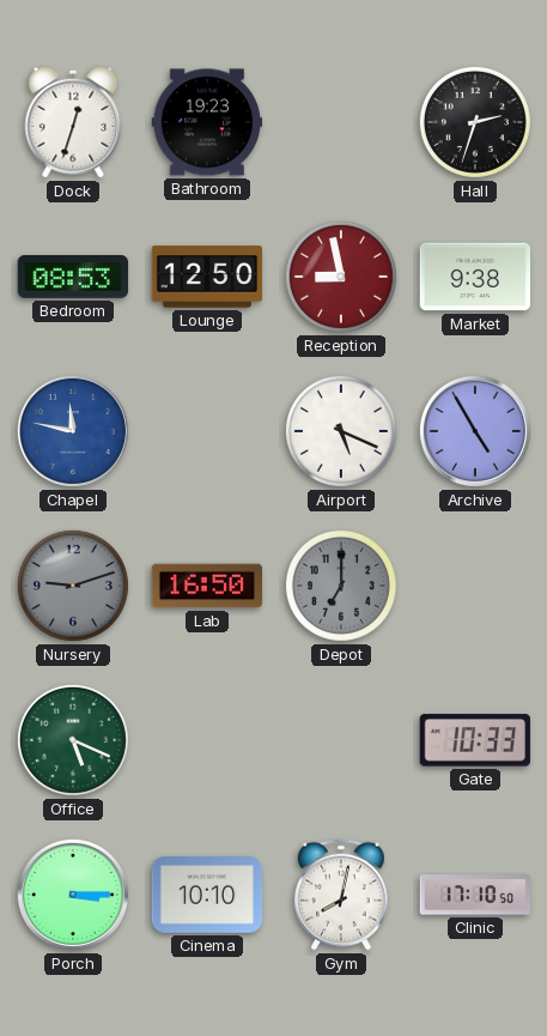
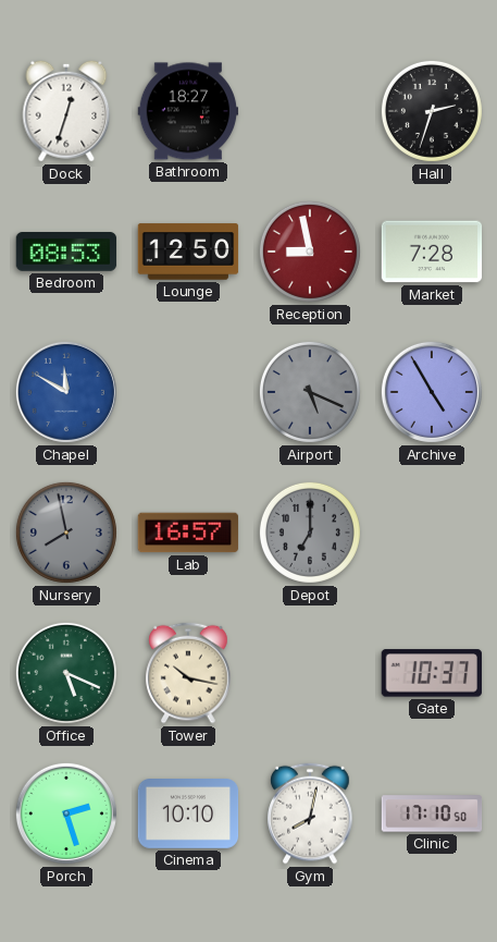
Bathroom: 19:23 -> 18:27
Market: 9:38 -> 7:28
Chapel: 11:47 -> 11:50
Airport dial: white -> grey
Nursery: 9:12 -> 7:58
Lab: 16:50 -> 16:57
Tower: none -> 10:17
Gate: 10:33 -> 10:37
Porch: 3:15 -> 2:27
